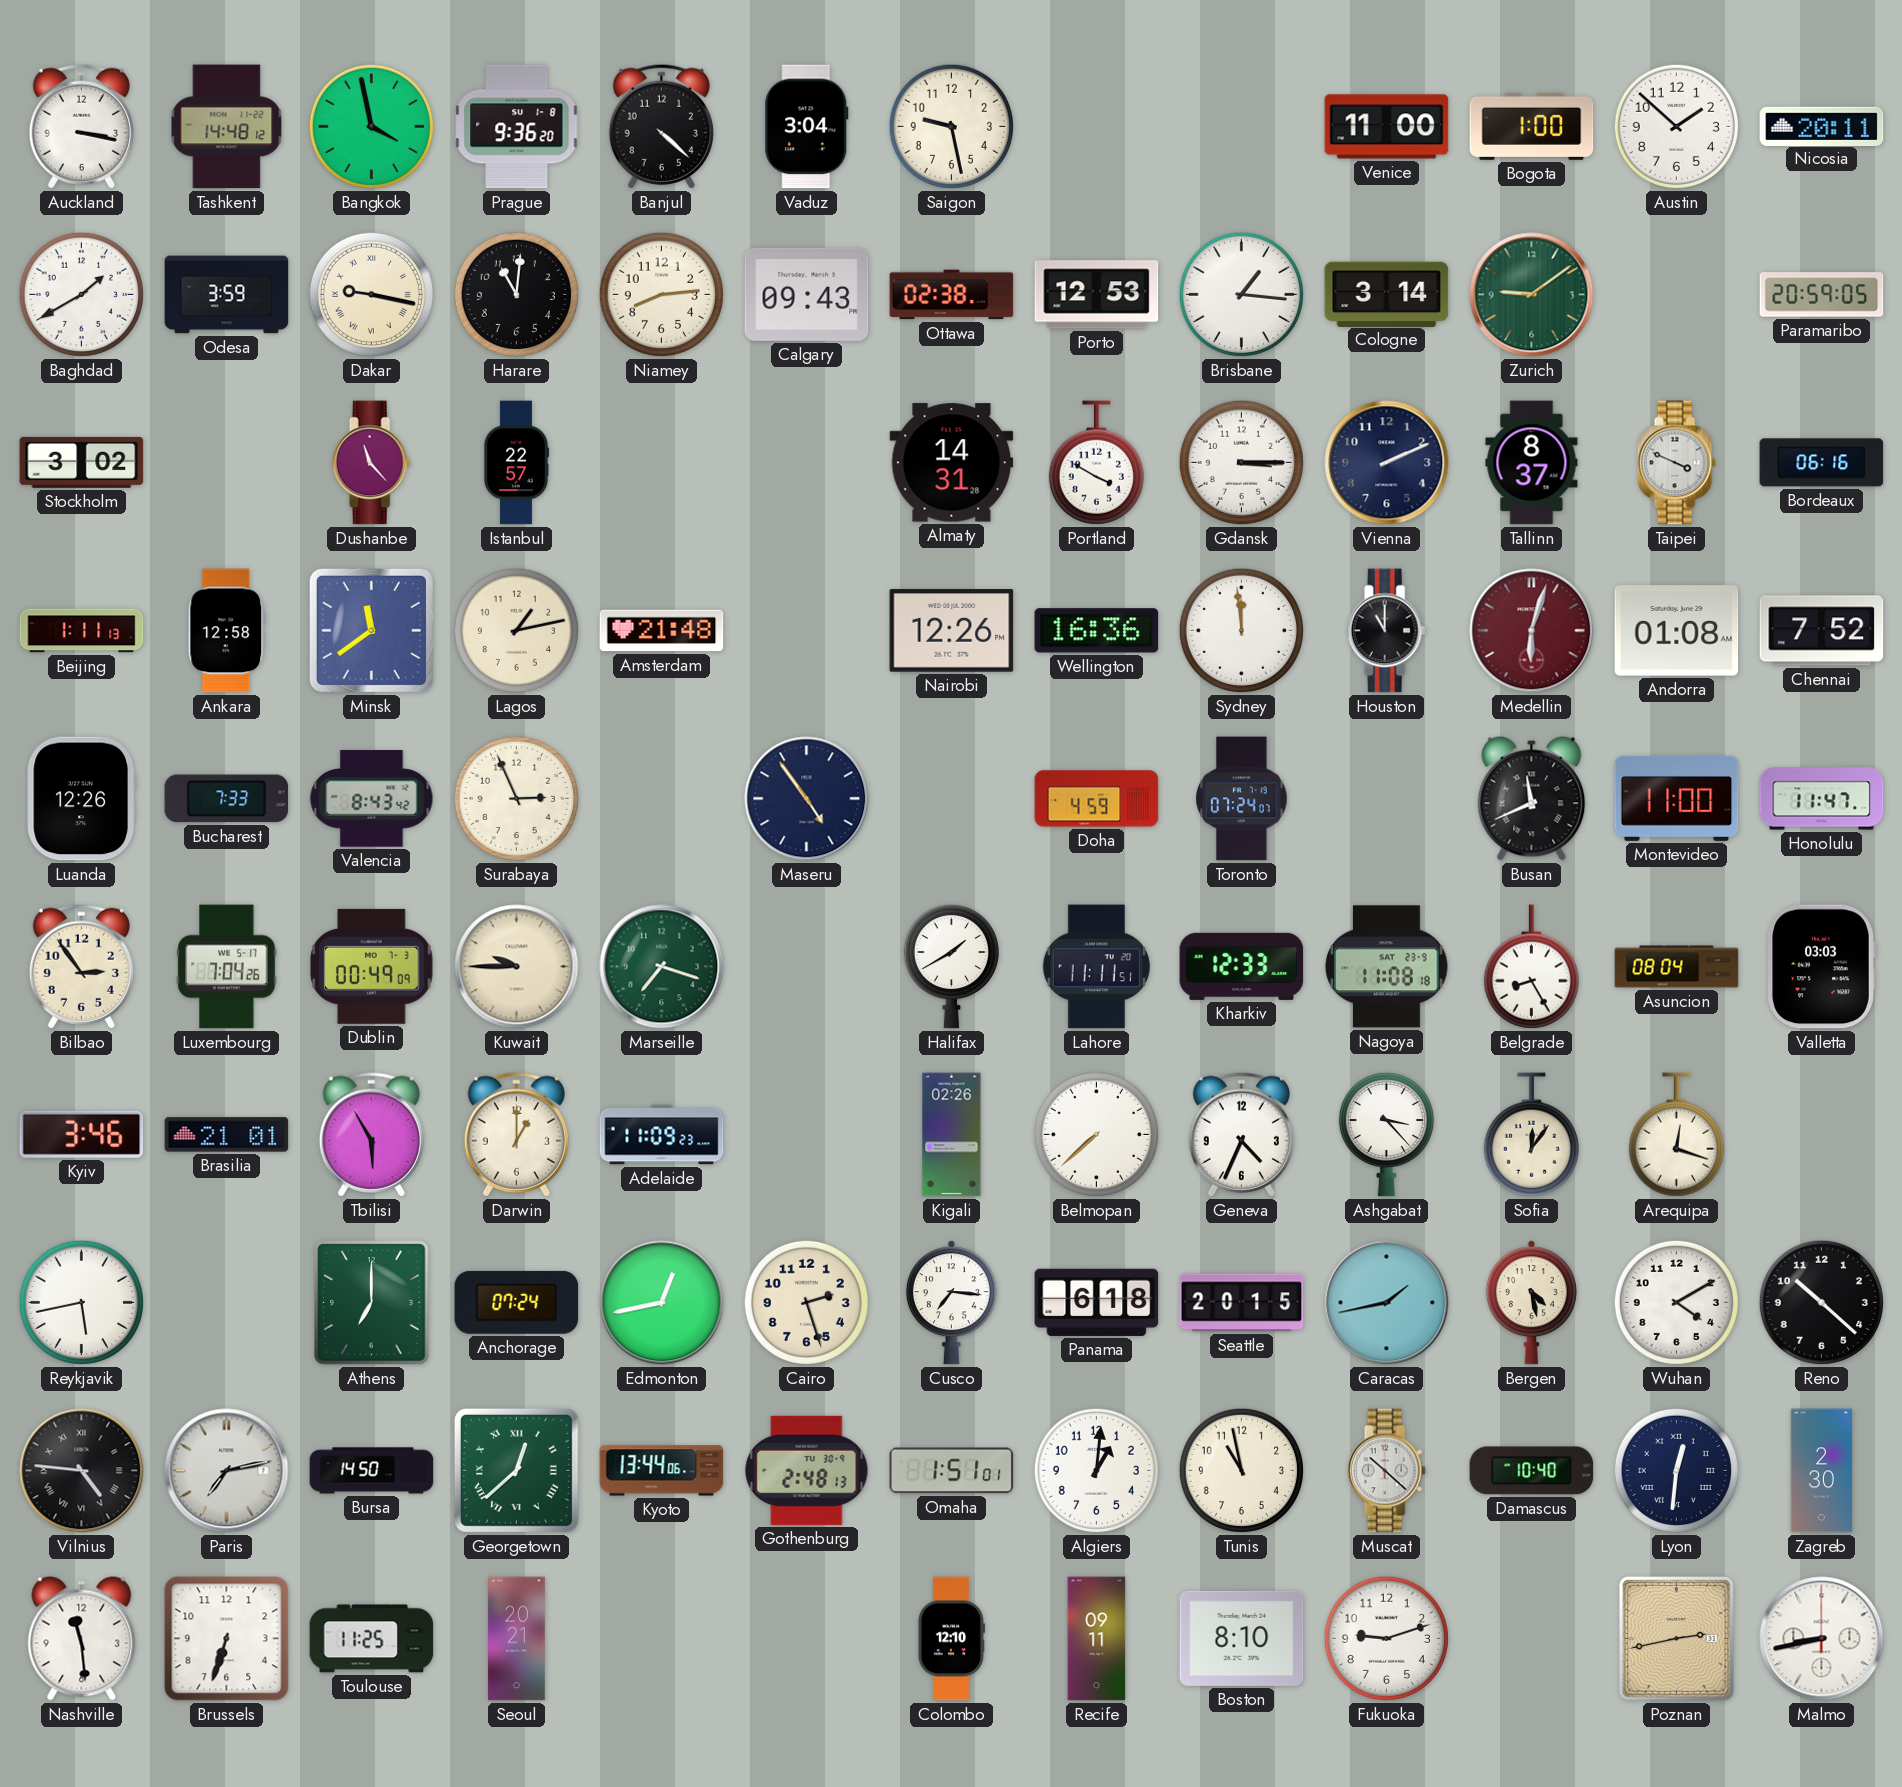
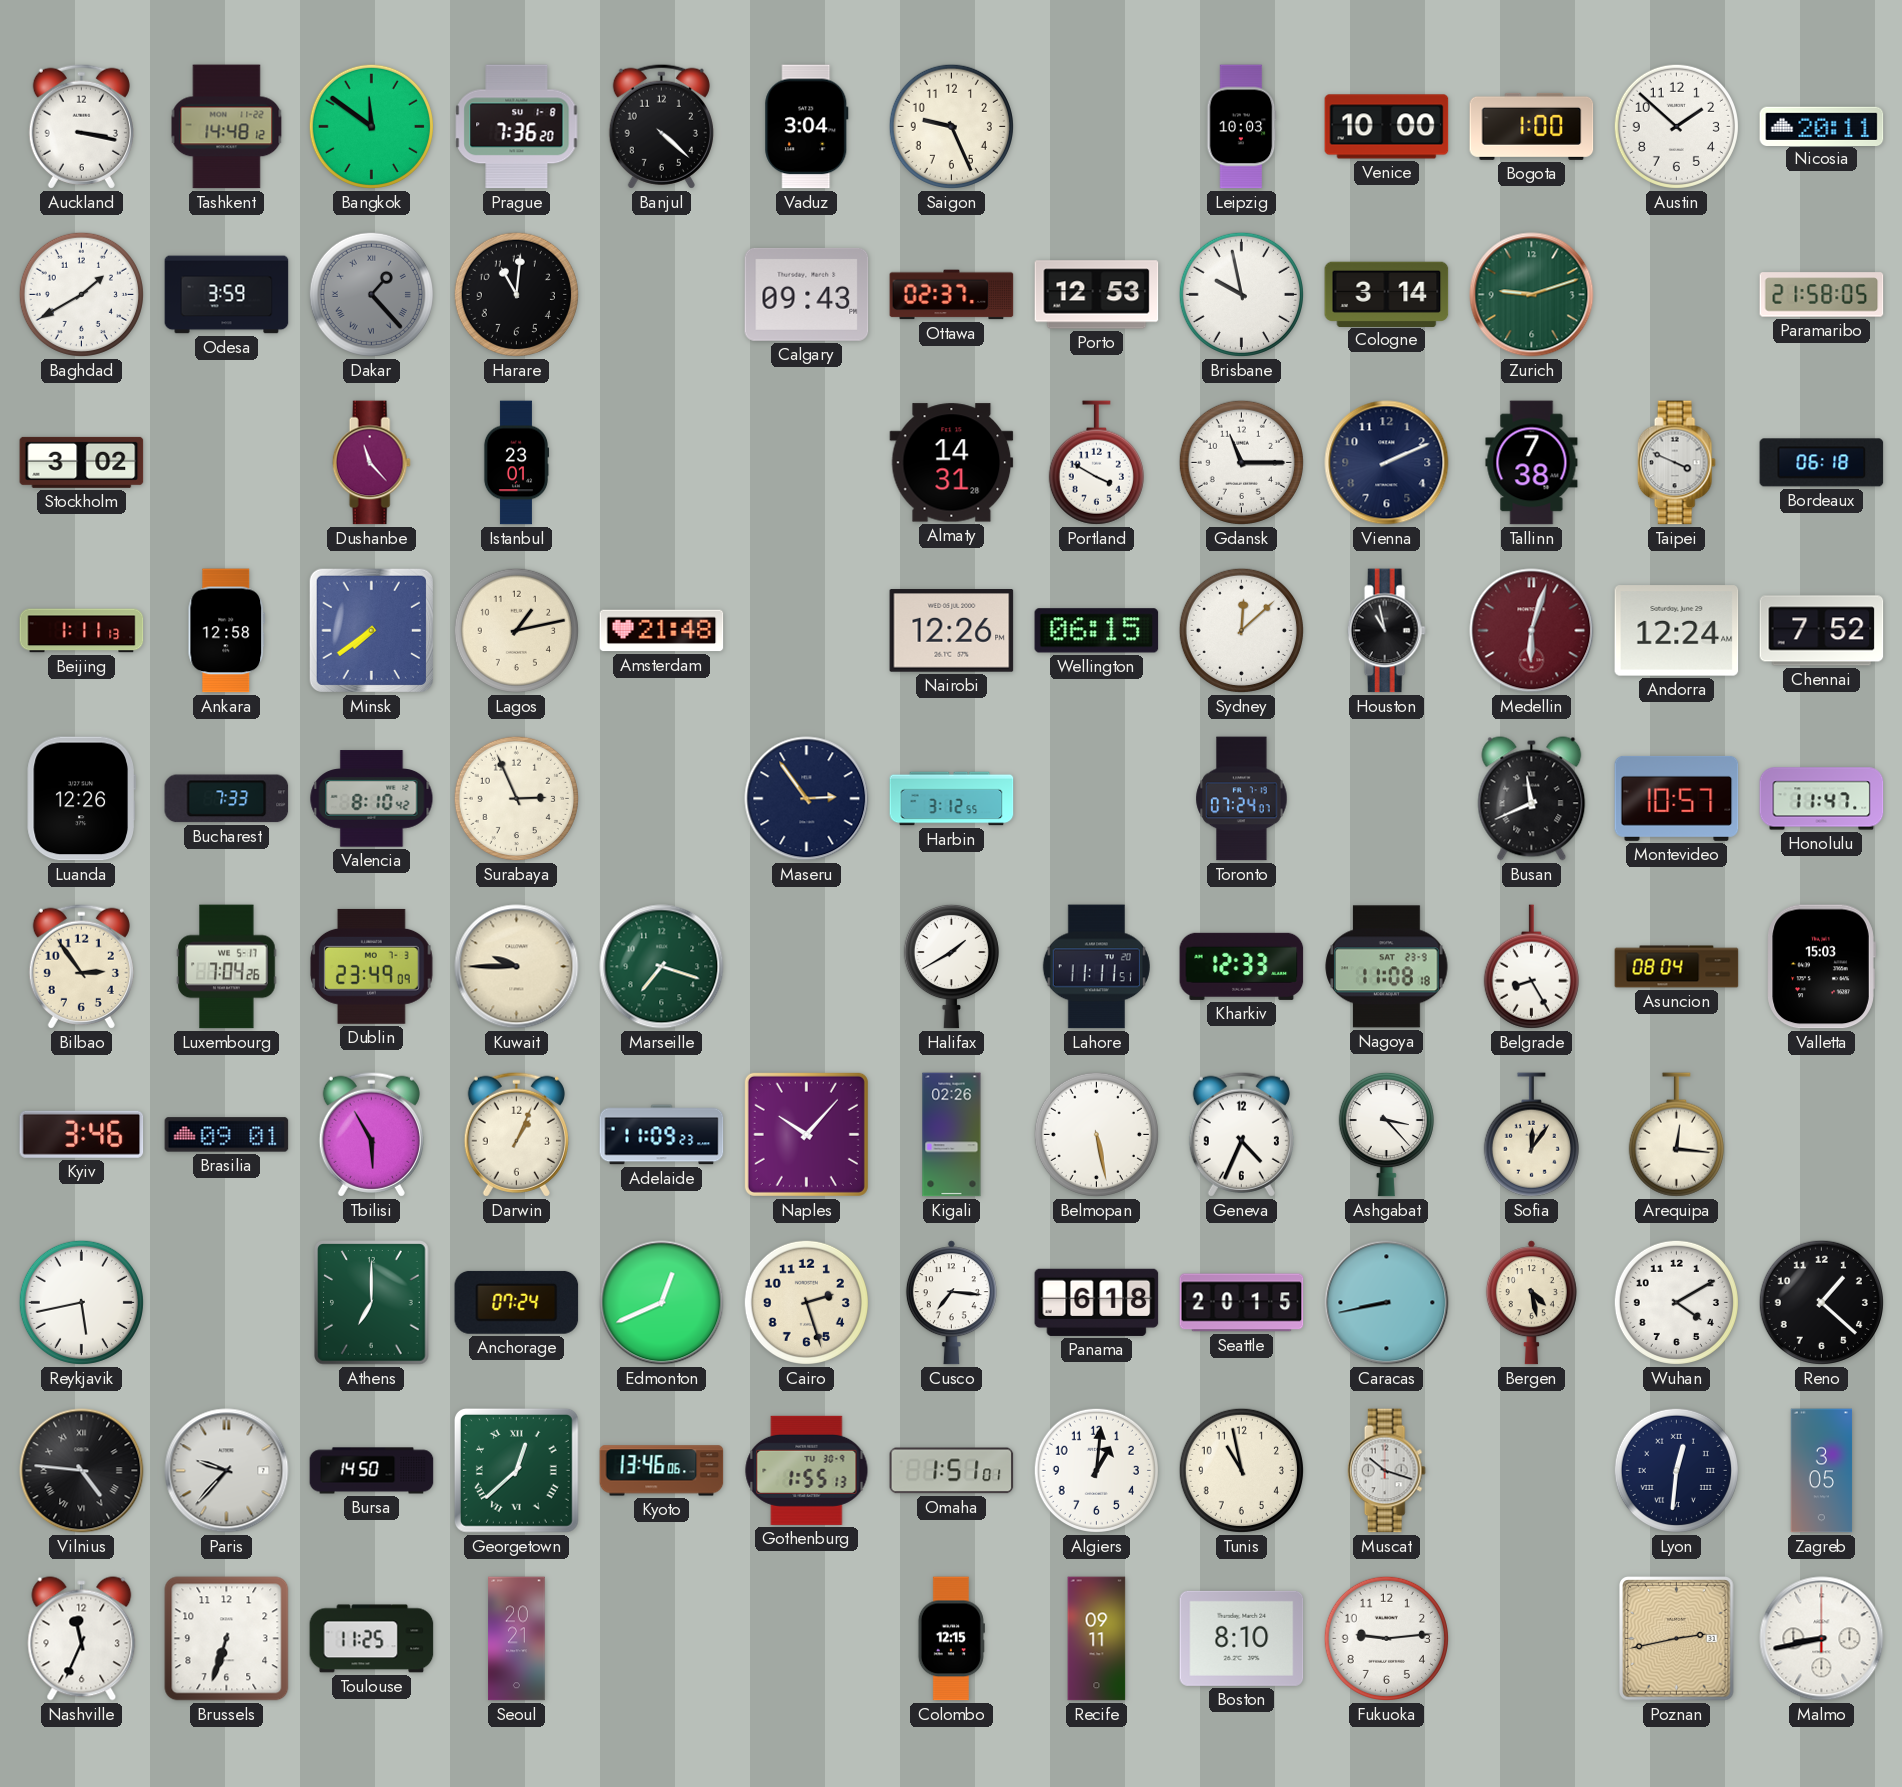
Bangkok: 3:58 -> 11:51
Prague: 9:36 -> 7:36
Saigon: 9:28 -> 9:26
Leipzig: none -> 10:03
Venice: 11:00 -> 10:00
Dakar: 9:17 -> 1:23
Dakar dial: cream -> grey
Niamey: 8:14 -> none
Ottawa: 02:38 -> 02:37
Brisbane: 1:16 -> 9:58
Zurich: 9:09 -> 9:12
Paramaribo: 20:59 -> 21:58
Istanbul: 22:57 -> 23:01
Gdansk: 3:15 -> 11:15
Tallinn: 8:37 -> 7:38
Bordeaux: 06:16 -> 06:18
Minsk: 11:39 -> 7:39
Wellington: 16:36 -> 06:15
Sydney: 11:59 -> 12:08
Houston: 11:00 -> 10:58
Andorra: 01:08 -> 12:24
Valencia: 8:43 -> 8:10
Maseru: 4:54 -> 2:54
Harbin: none -> 3:12
Doha: 4:59 -> none
Montevideo: 11:00 -> 10:57
Dublin: 00:49 -> 23:49
Valletta: 03:03 -> 15:03
Brasilia: 21:01 -> 09:01
Darwin: 1:00 -> 1:04
Naples: none -> 10:07
Belmopan: 7:38 -> 5:28
Arequipa: 12:18 -> 12:16
Edmonton: 12:43 -> 12:41
Caracas: 1:43 -> 8:43
Reno: 10:22 -> 1:22
Paris: 7:13 -> 9:37
Kyoto: 13:44 -> 13:46
Gothenburg: 2:48 -> 1:55
Muscat: 10:22 -> 10:18
Damascus: 10:40 -> none
Zagreb: 2:30 -> 3:05
Nashville: 11:29 -> 11:34
Colombo: 12:10 -> 12:15
Fukuoka: 9:12 -> 9:14
